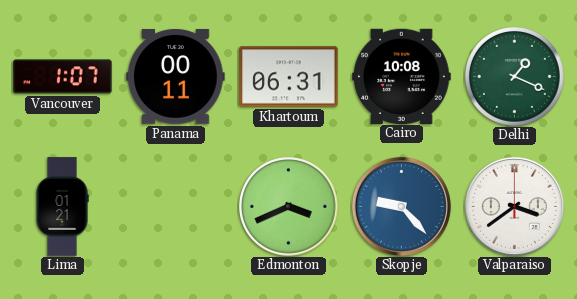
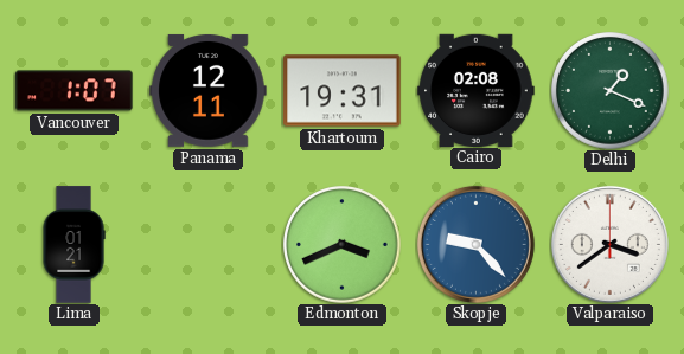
Panama: 00:11 -> 12:11
Khartoum: 06:31 -> 19:31
Cairo: 10:08 -> 02:08
